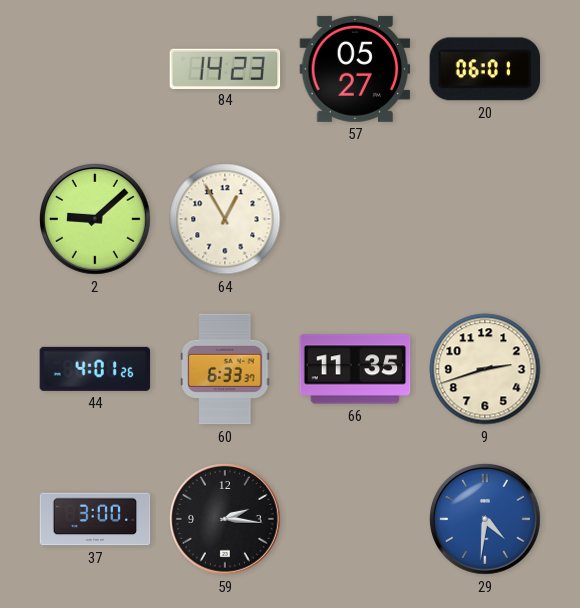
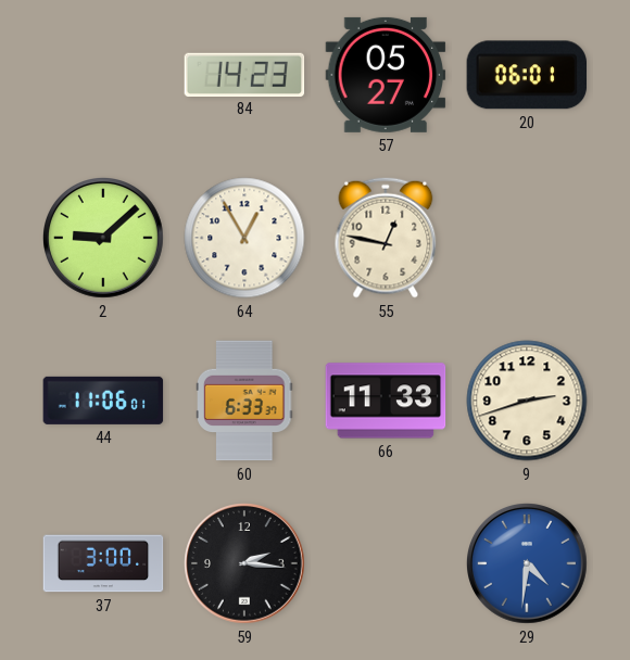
55: none -> 12:47
44: 4:01 -> 11:06
66: 11:35 -> 11:33
